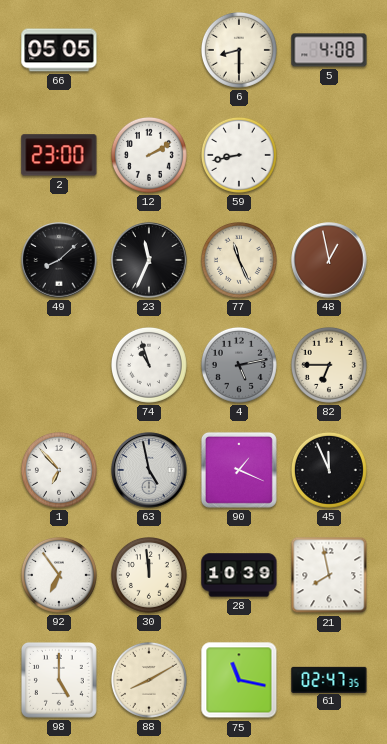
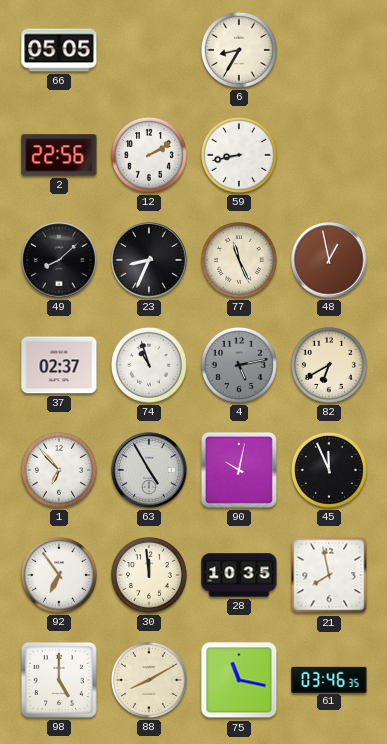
6: 8:30 -> 8:35
5: 4:08 -> none
2: 23:00 -> 22:56
23: 11:34 -> 8:34
37: none -> 02:37
82: 6:45 -> 6:40
63: 4:58 -> 4:55
90: 1:19 -> 10:02
28: 10:39 -> 10:35
61: 02:47 -> 03:46
